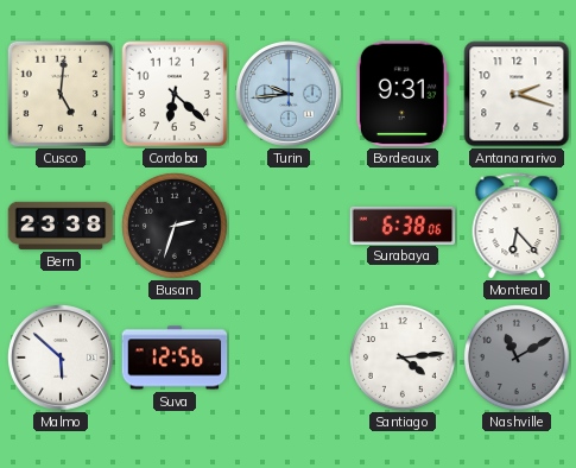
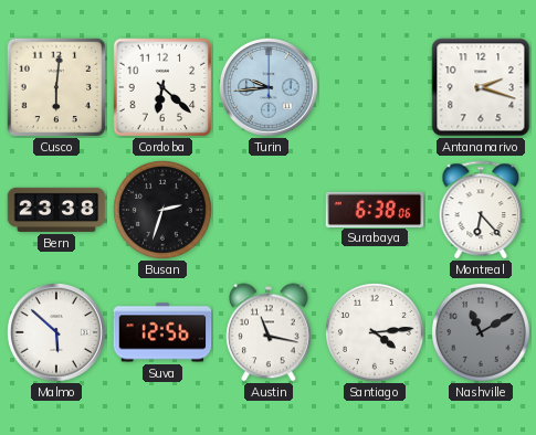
Cusco: 5:01 -> 6:01
Bordeaux: 9:31 -> none
Austin: none -> 11:17
